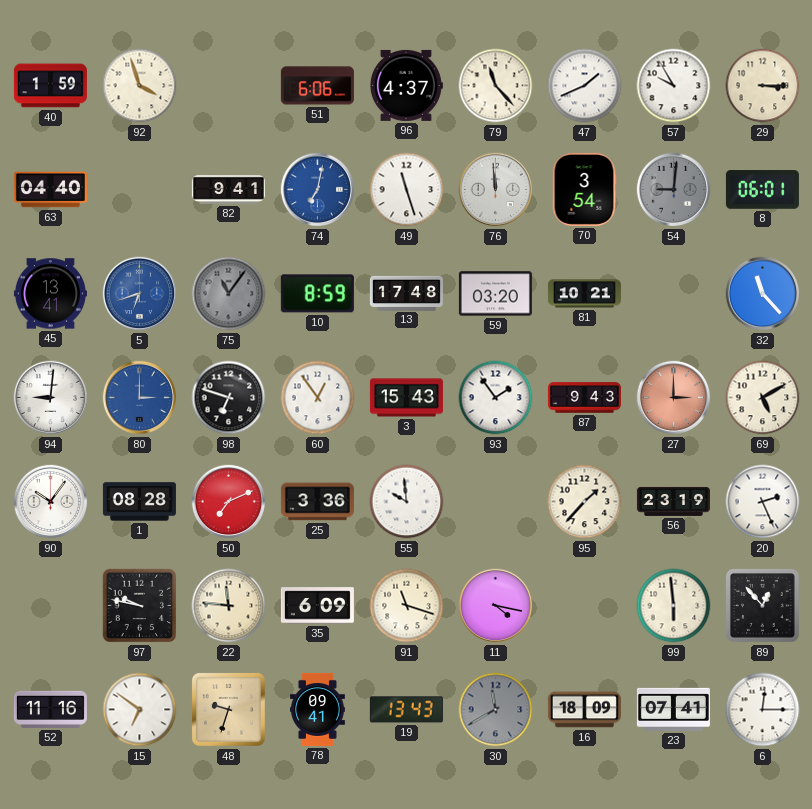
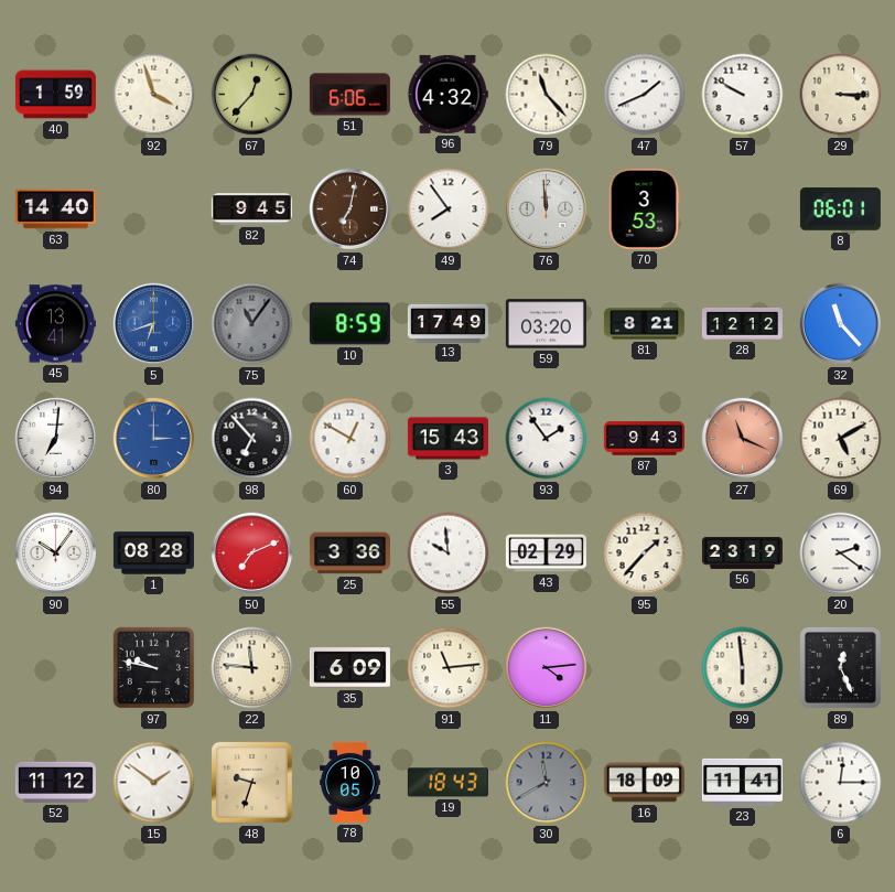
67: none -> 12:37
96: 4:37 -> 4:32
57: 9:55 -> 9:50
63: 04:40 -> 14:40
82: 9:41 -> 9:45
74 dial: blue -> brown
49: 11:27 -> 7:54
70: 3:54 -> 3:53
54: 9:01 -> none
13: 17:48 -> 17:49
81: 10:21 -> 8:21
28: none -> 12:12
94: 9:01 -> 7:01
98: 6:48 -> 6:53
60: 12:54 -> 12:50
27: 3:00 -> 11:19
43: none -> 02:29
20: 2:26 -> 2:21
91: 11:18 -> 11:14
11: 4:17 -> 4:14
89: 12:53 -> 12:26
52: 11:16 -> 11:12
15: 6:51 -> 1:51
78: 09:41 -> 10:05
19: 13:43 -> 18:43
23: 07:41 -> 11:41
